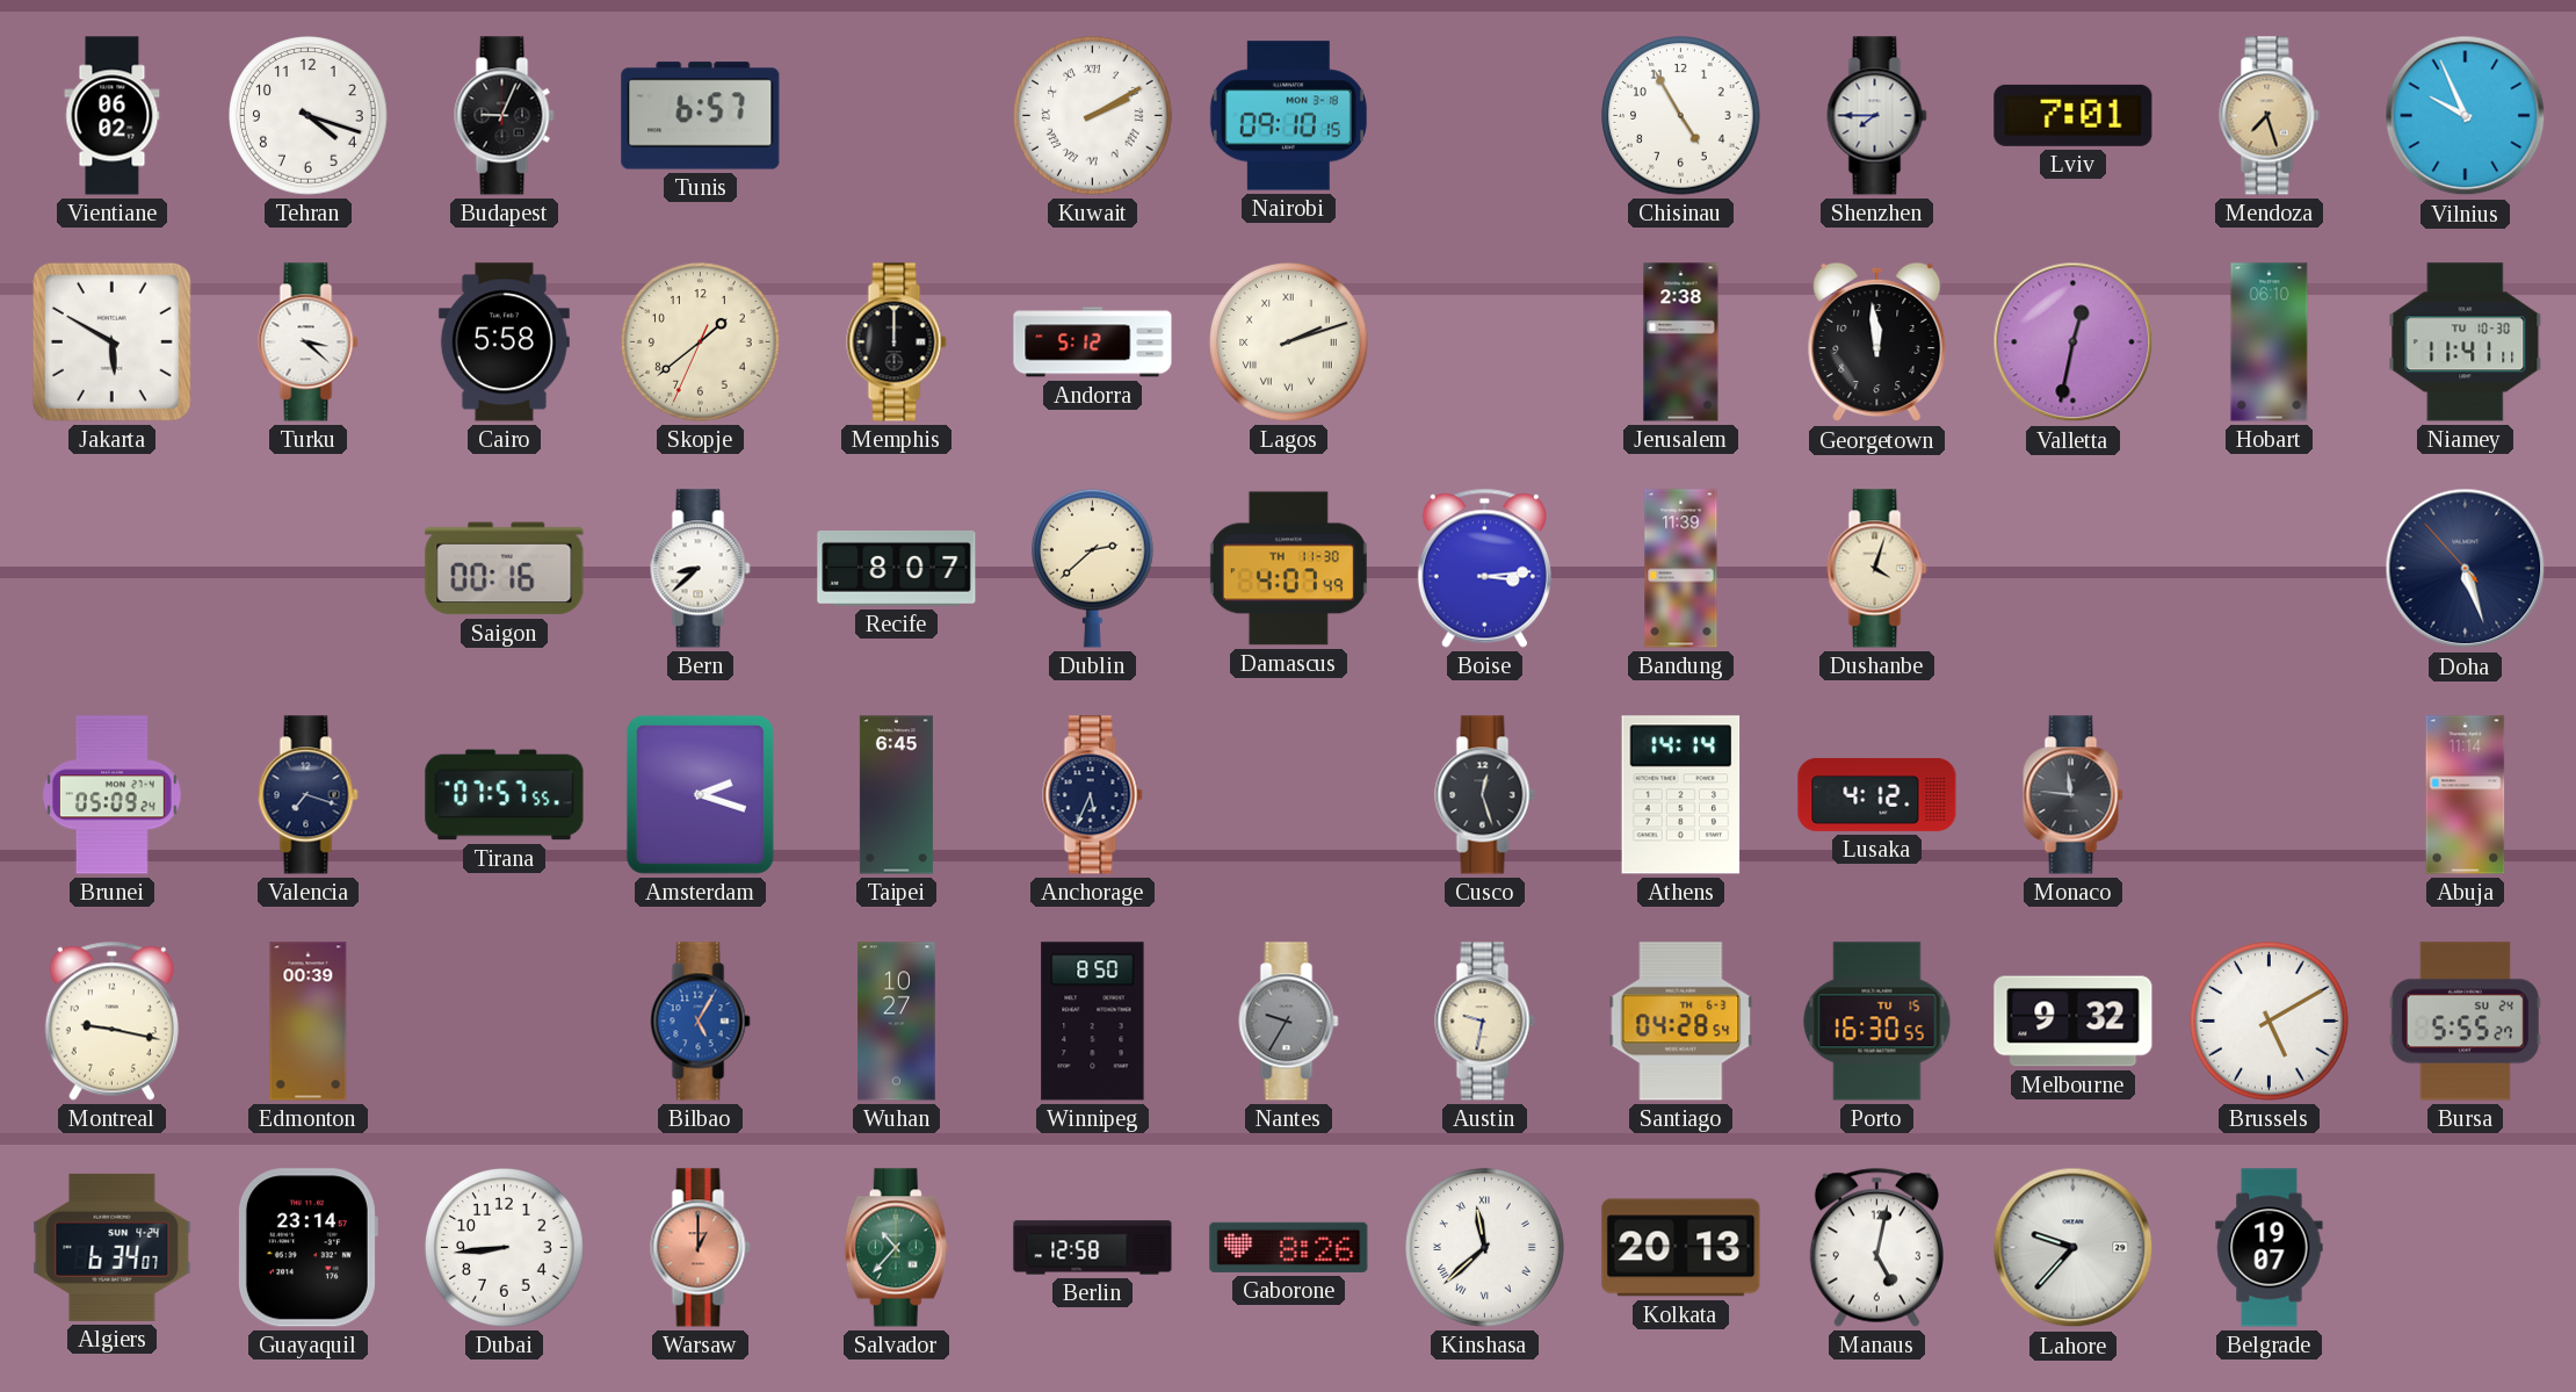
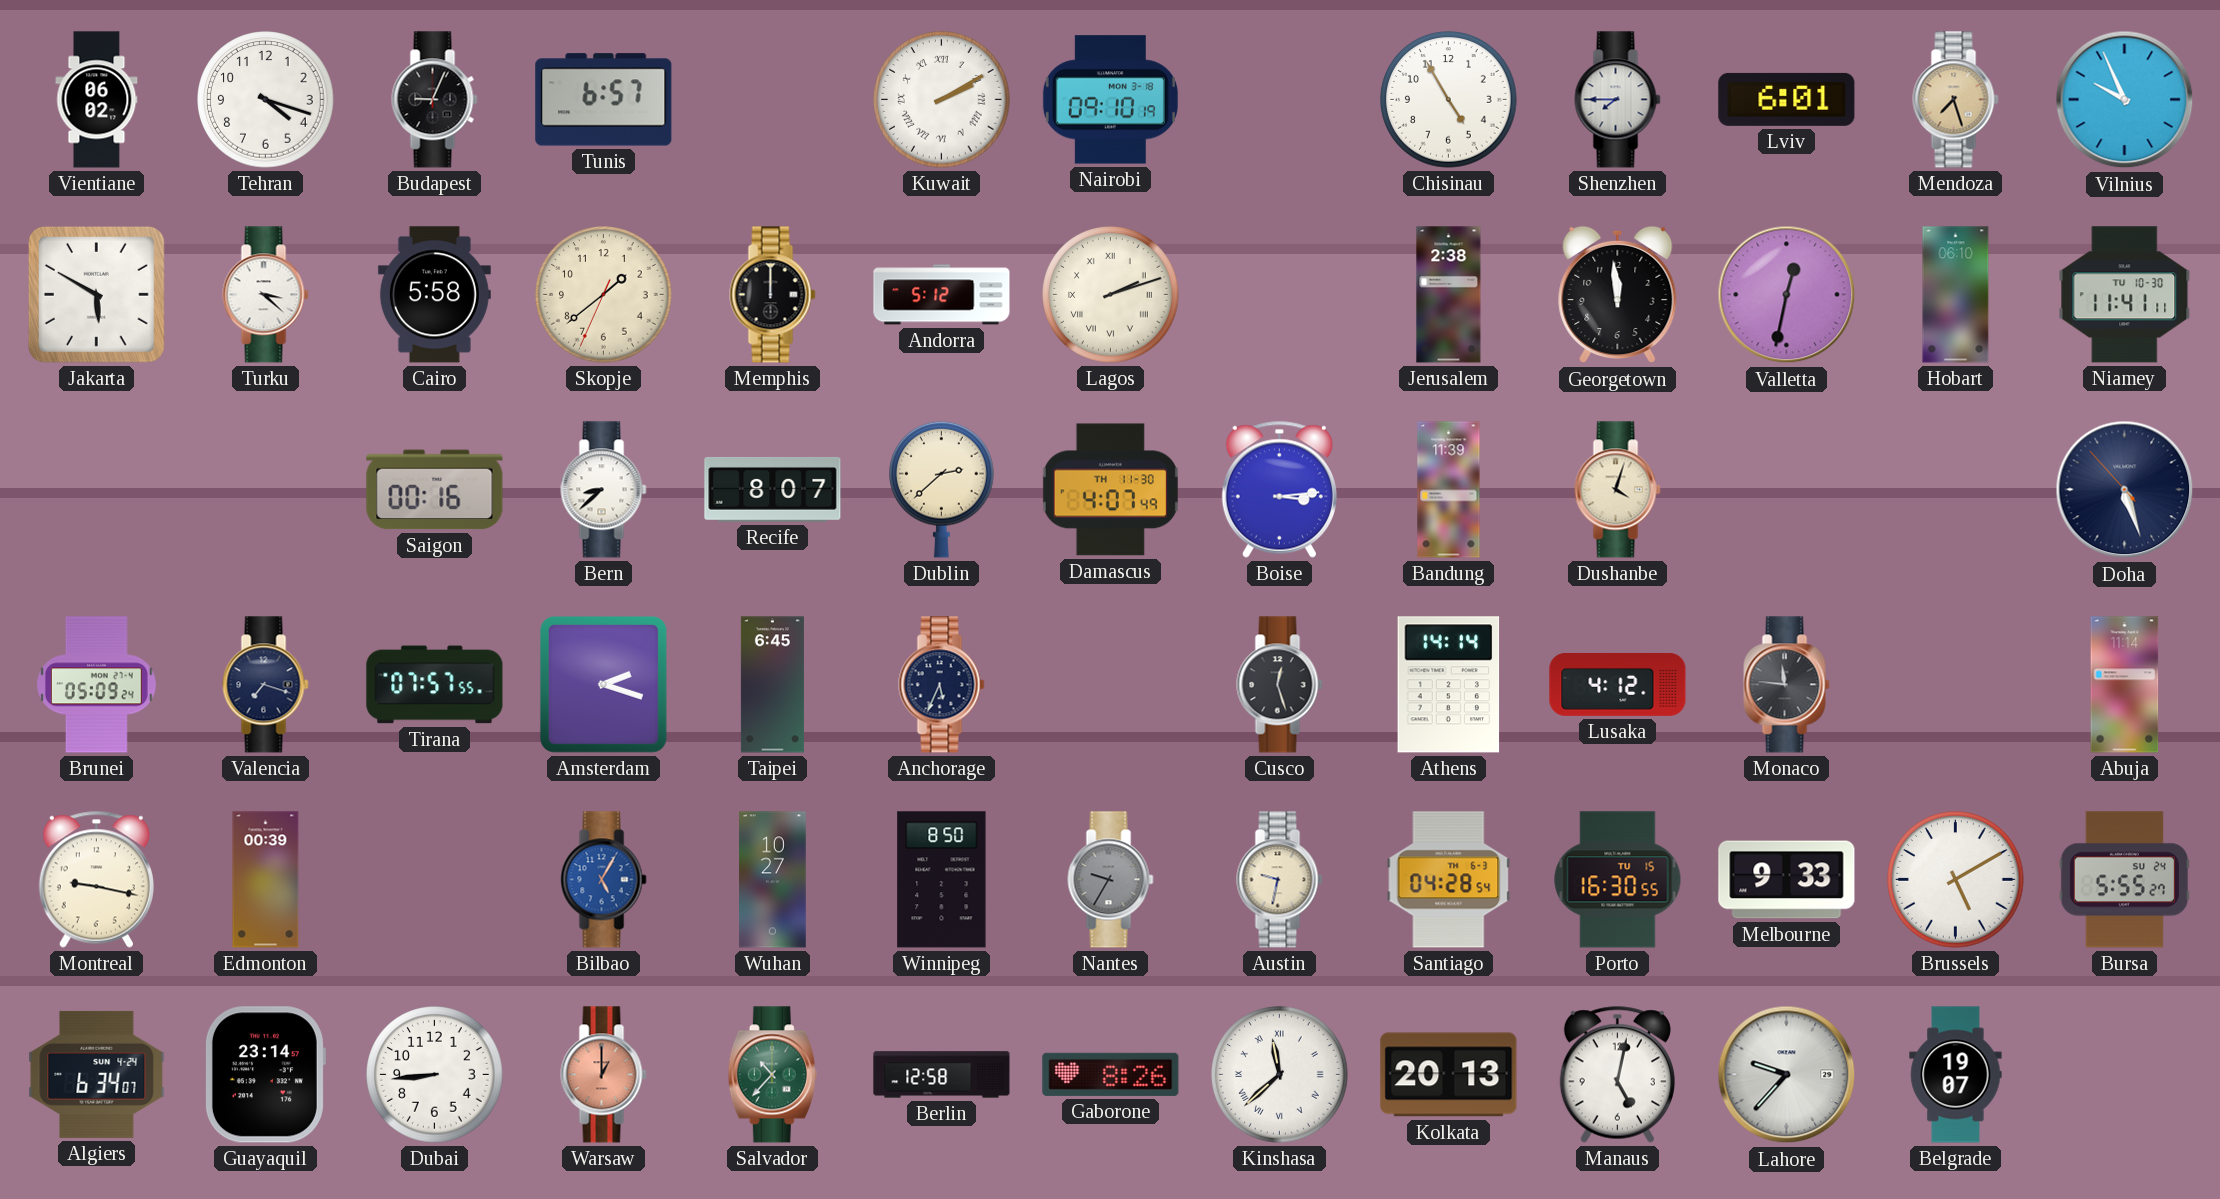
Nairobi: 09:10:15 -> 09:10:19
Lviv: 7:01 -> 6:01
Melbourne: 9:32 -> 9:33
